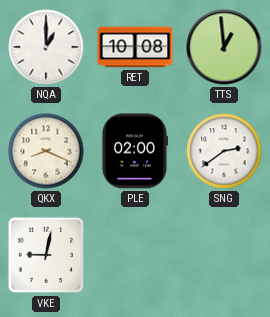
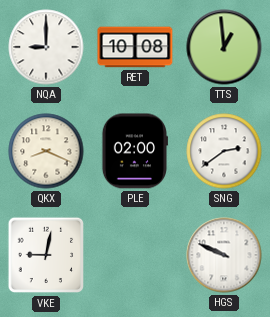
NQA: 1:00 -> 9:00
HGS: none -> 9:49
